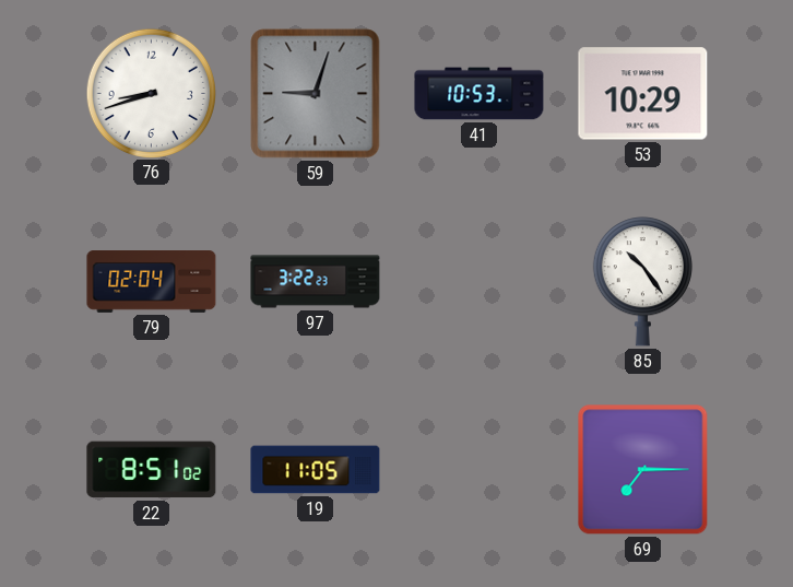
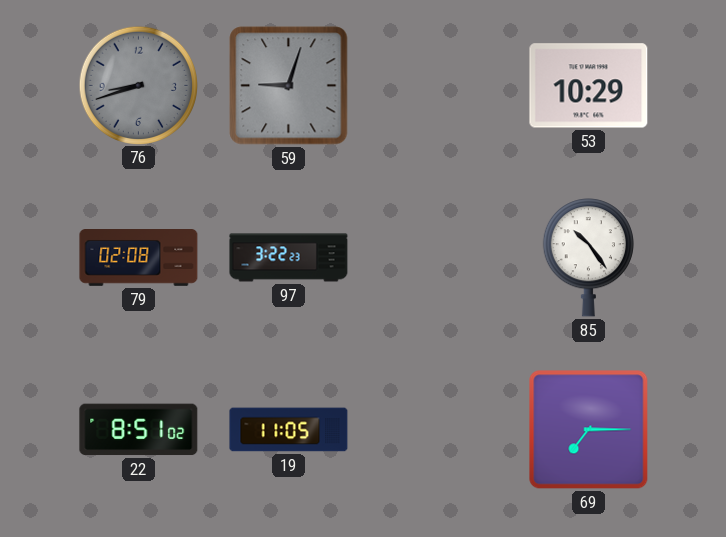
76 dial: white -> grey
41: 10:53 -> none
79: 02:04 -> 02:08
